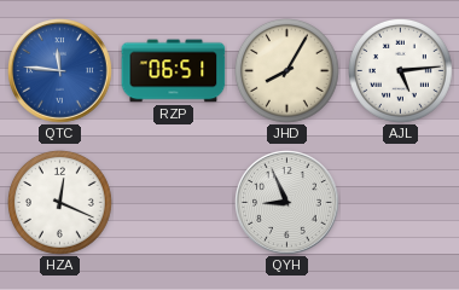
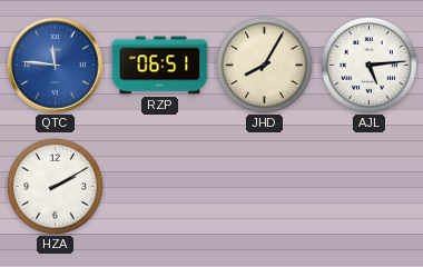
HZA: 12:19 -> 2:10
QYH: 8:56 -> none
